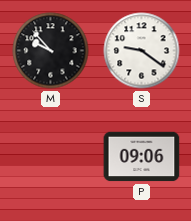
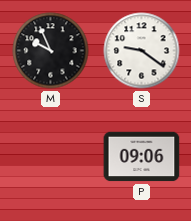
M: 9:53 -> 9:56
